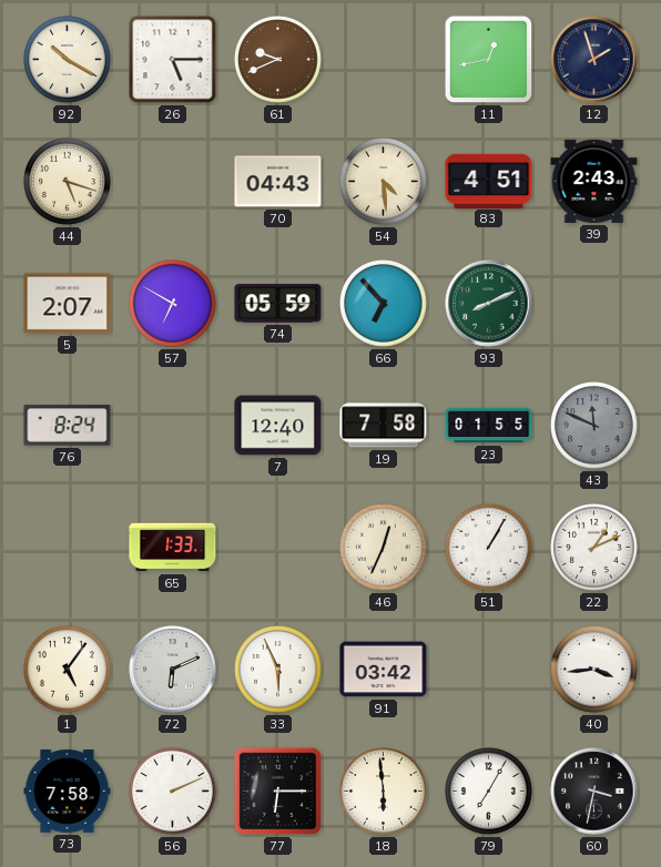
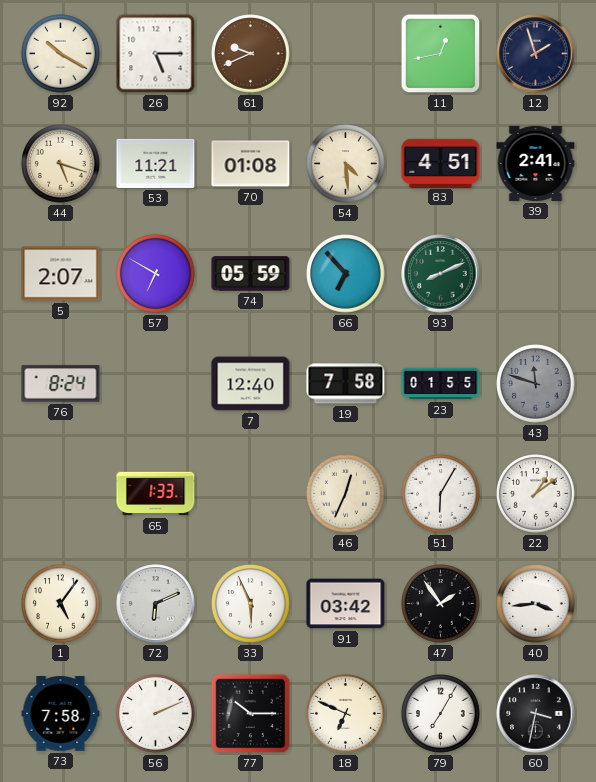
53: none -> 11:21
70: 04:43 -> 01:08
39: 2:43 -> 2:41
43: 11:49 -> 11:48
51: 1:05 -> 6:05
22: 1:11 -> 1:09
47: none -> 1:54
77: 6:15 -> 10:15
18: 5:59 -> 6:49
